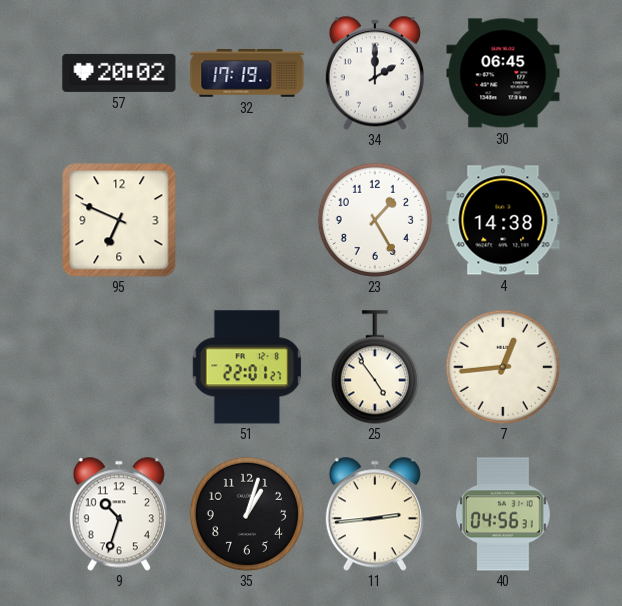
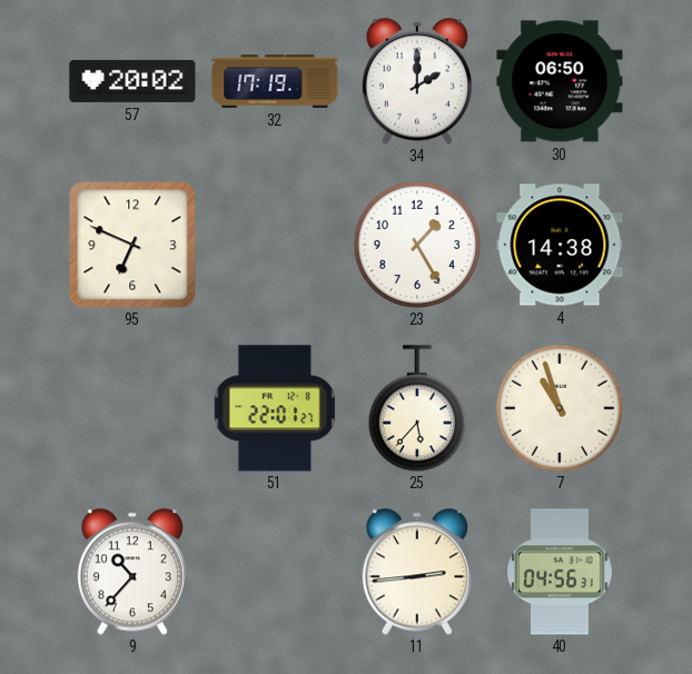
30: 06:45 -> 06:50
25: 4:54 -> 5:37
7: 12:44 -> 10:57
9: 10:33 -> 10:37
35: 1:03 -> none
